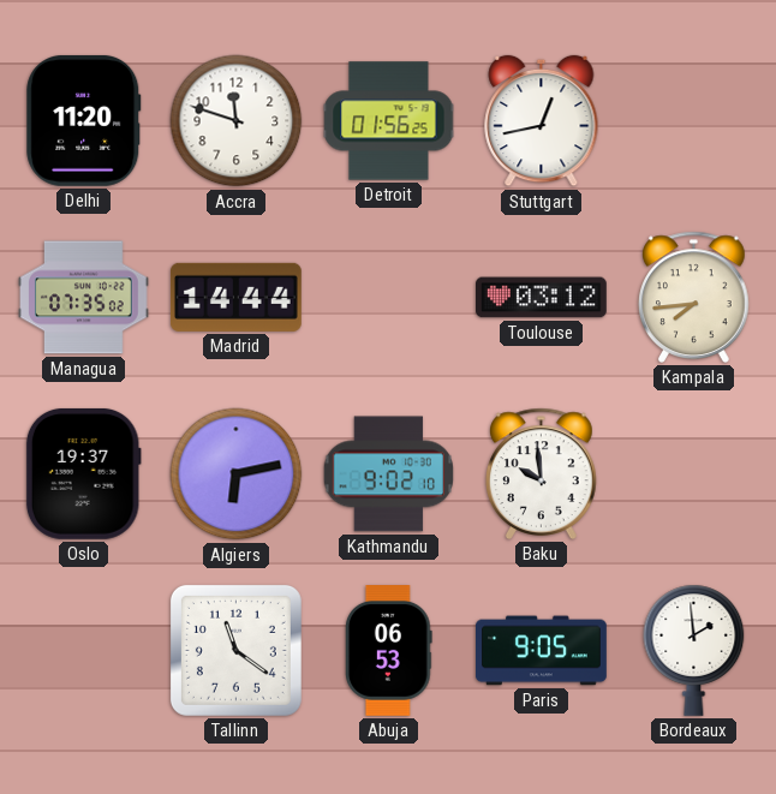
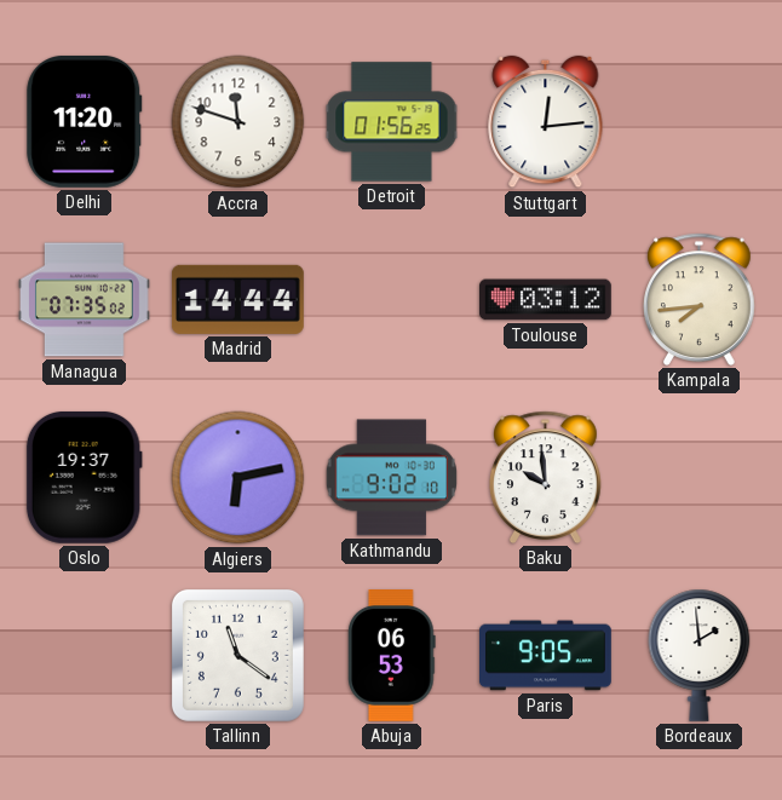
Stuttgart: 12:43 -> 12:14
